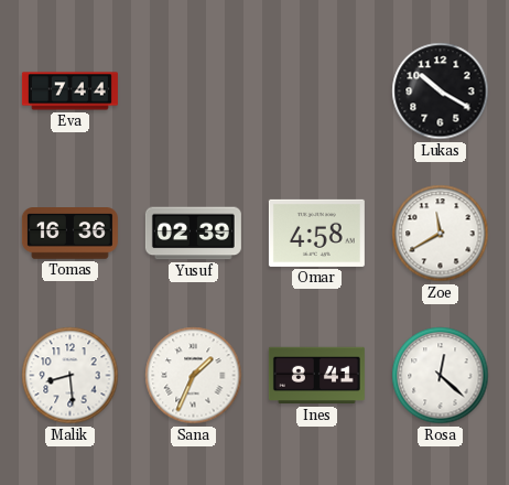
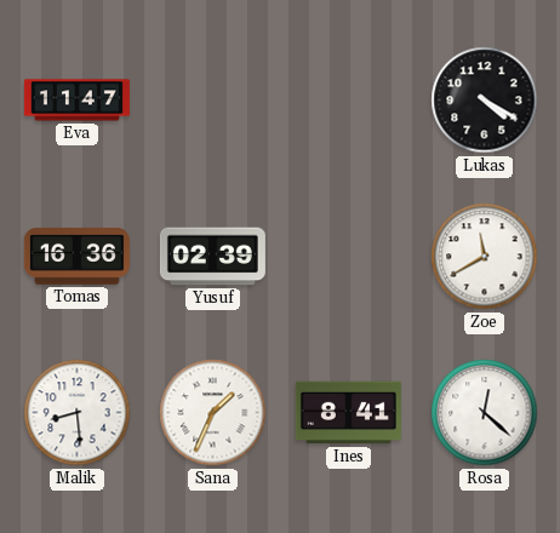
Eva: 7:44 -> 11:47
Lukas: 10:20 -> 4:20
Omar: 4:58 -> none
